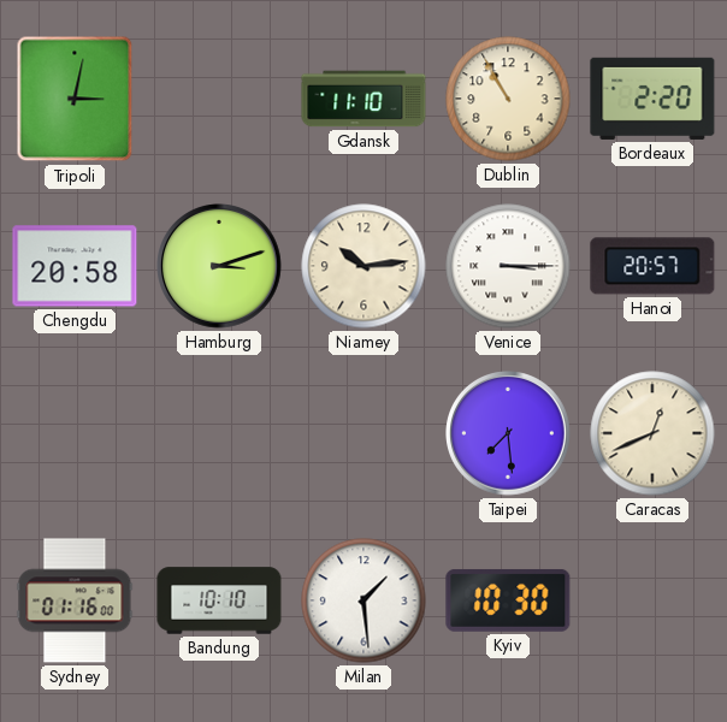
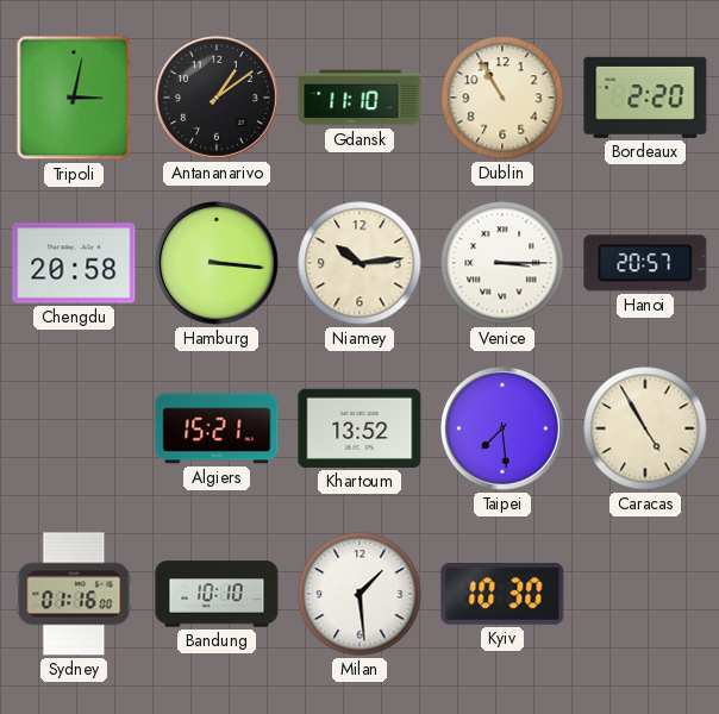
Antananarivo: none -> 1:09
Hamburg: 3:12 -> 3:16
Algiers: none -> 15:21
Khartoum: none -> 13:52
Caracas: 12:41 -> 4:55
